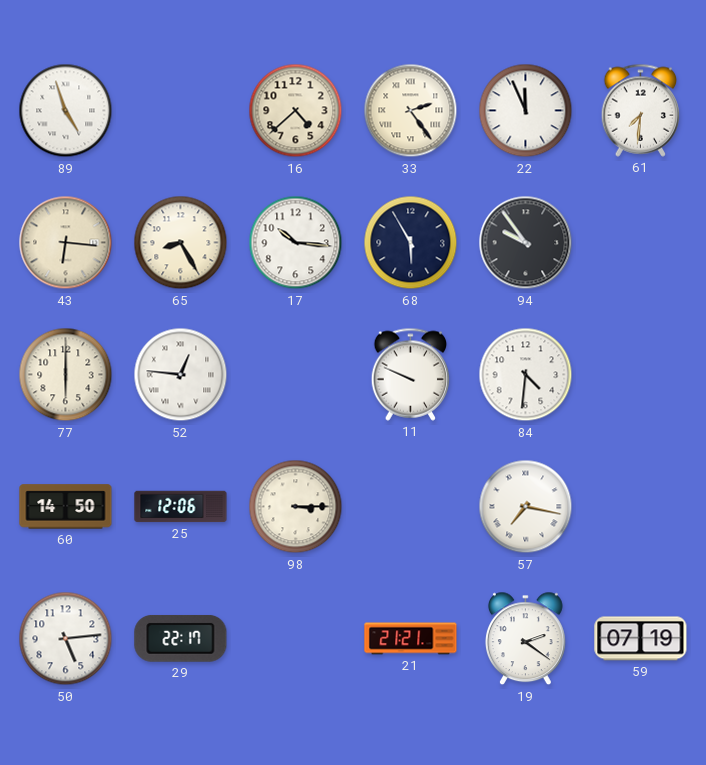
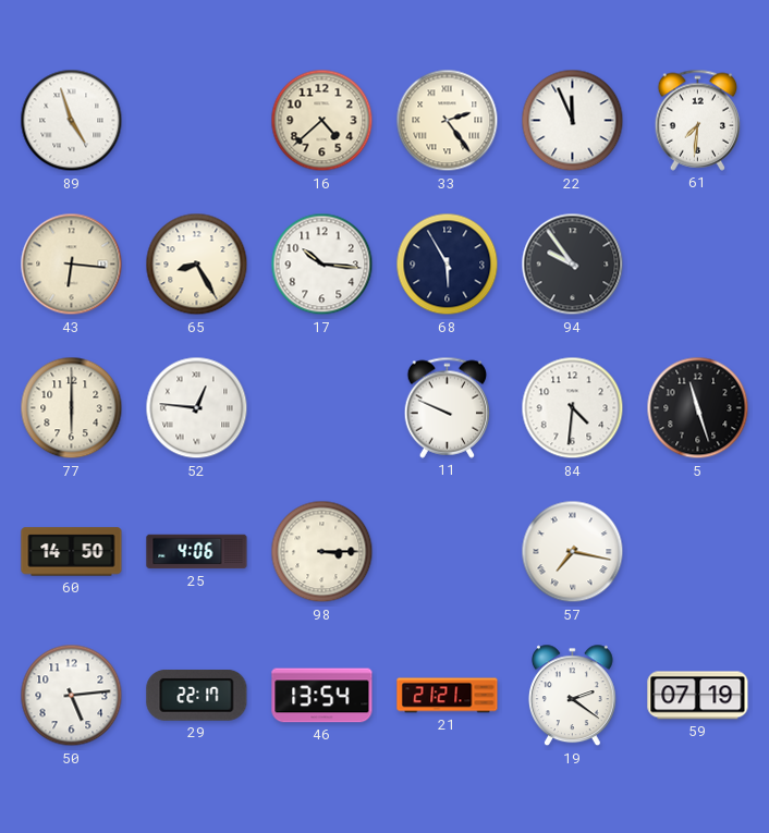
5: none -> 11:27
25: 12:06 -> 4:06
46: none -> 13:54
